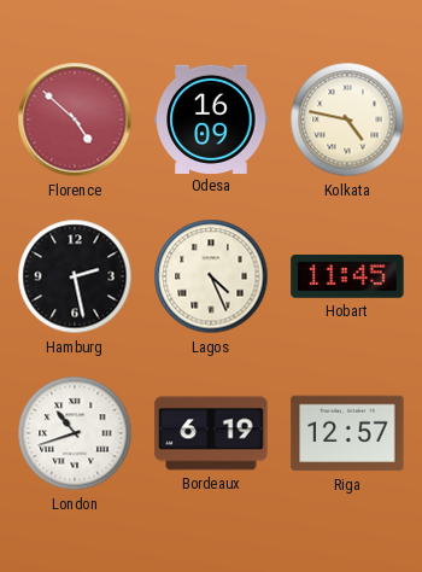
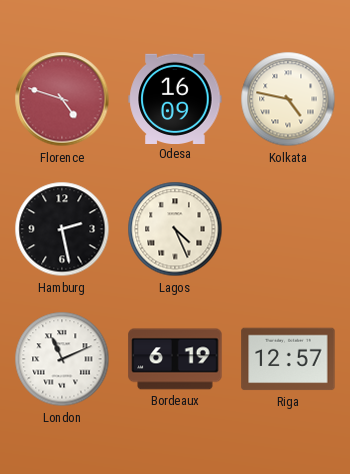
Florence: 4:52 -> 4:48
Hobart: 11:45 -> none
London: 10:42 -> 11:11
